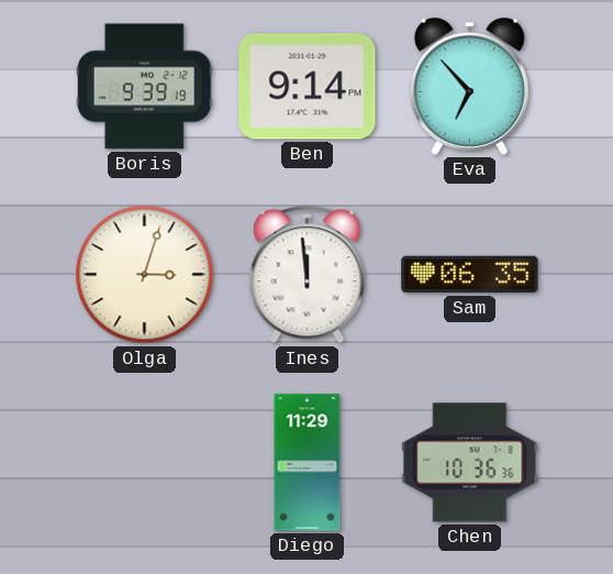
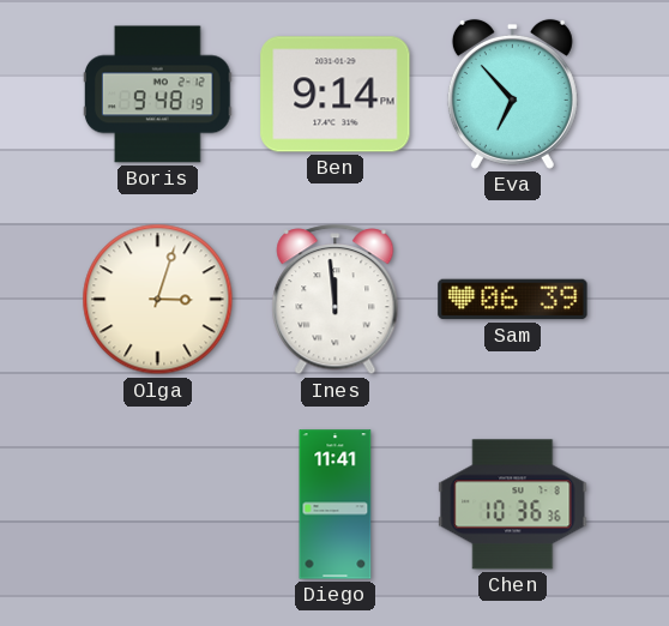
Boris: 9:39 -> 9:48
Sam: 06:35 -> 06:39
Diego: 11:29 -> 11:41
